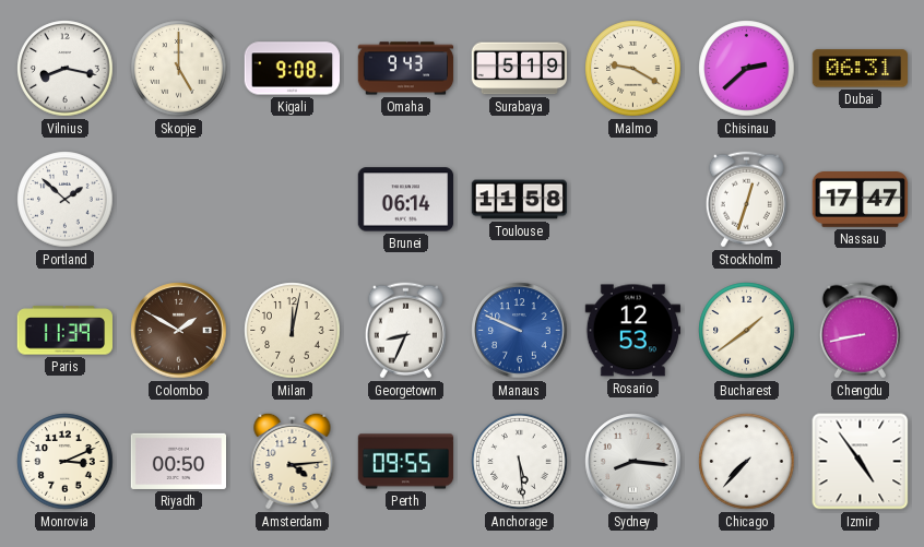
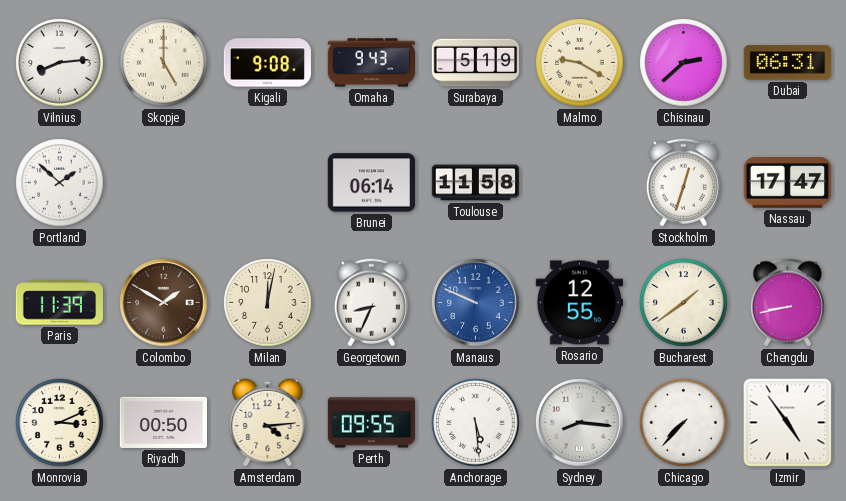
Vilnius: 8:17 -> 8:14
Rosario: 12:53 -> 12:55
